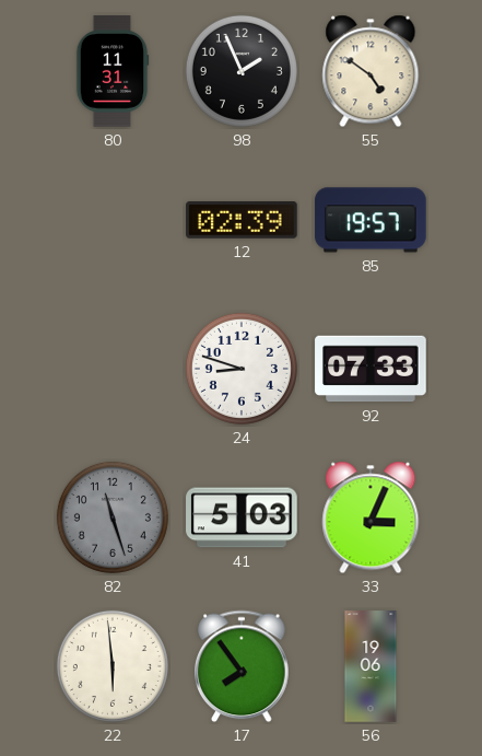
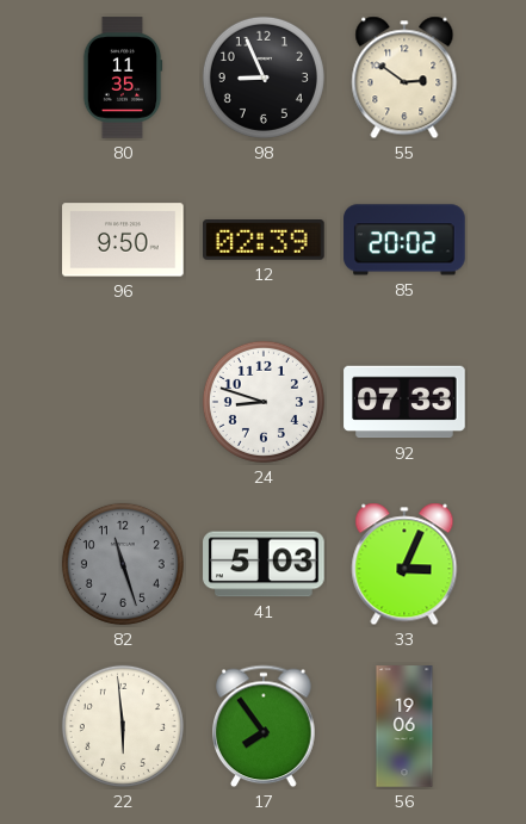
80: 11:31 -> 11:35
98: 1:56 -> 8:56
55: 4:51 -> 2:51
96: none -> 9:50
85: 19:57 -> 20:02
